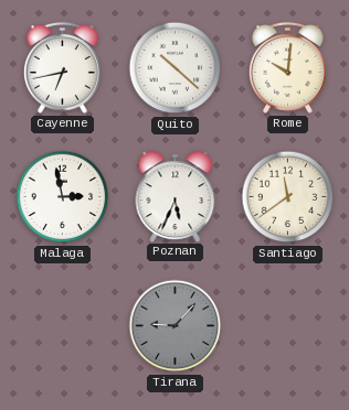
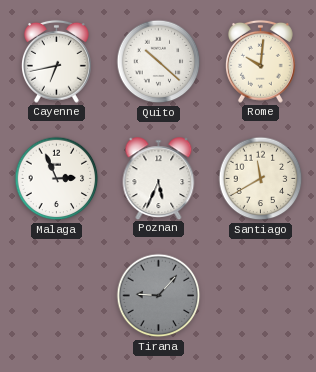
Malaga: 2:58 -> 2:56
Santiago: 11:39 -> 11:40
